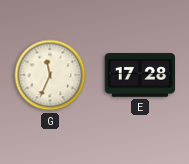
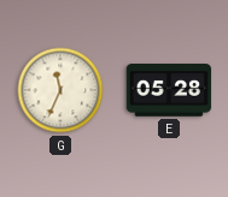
E: 17:28 -> 05:28
